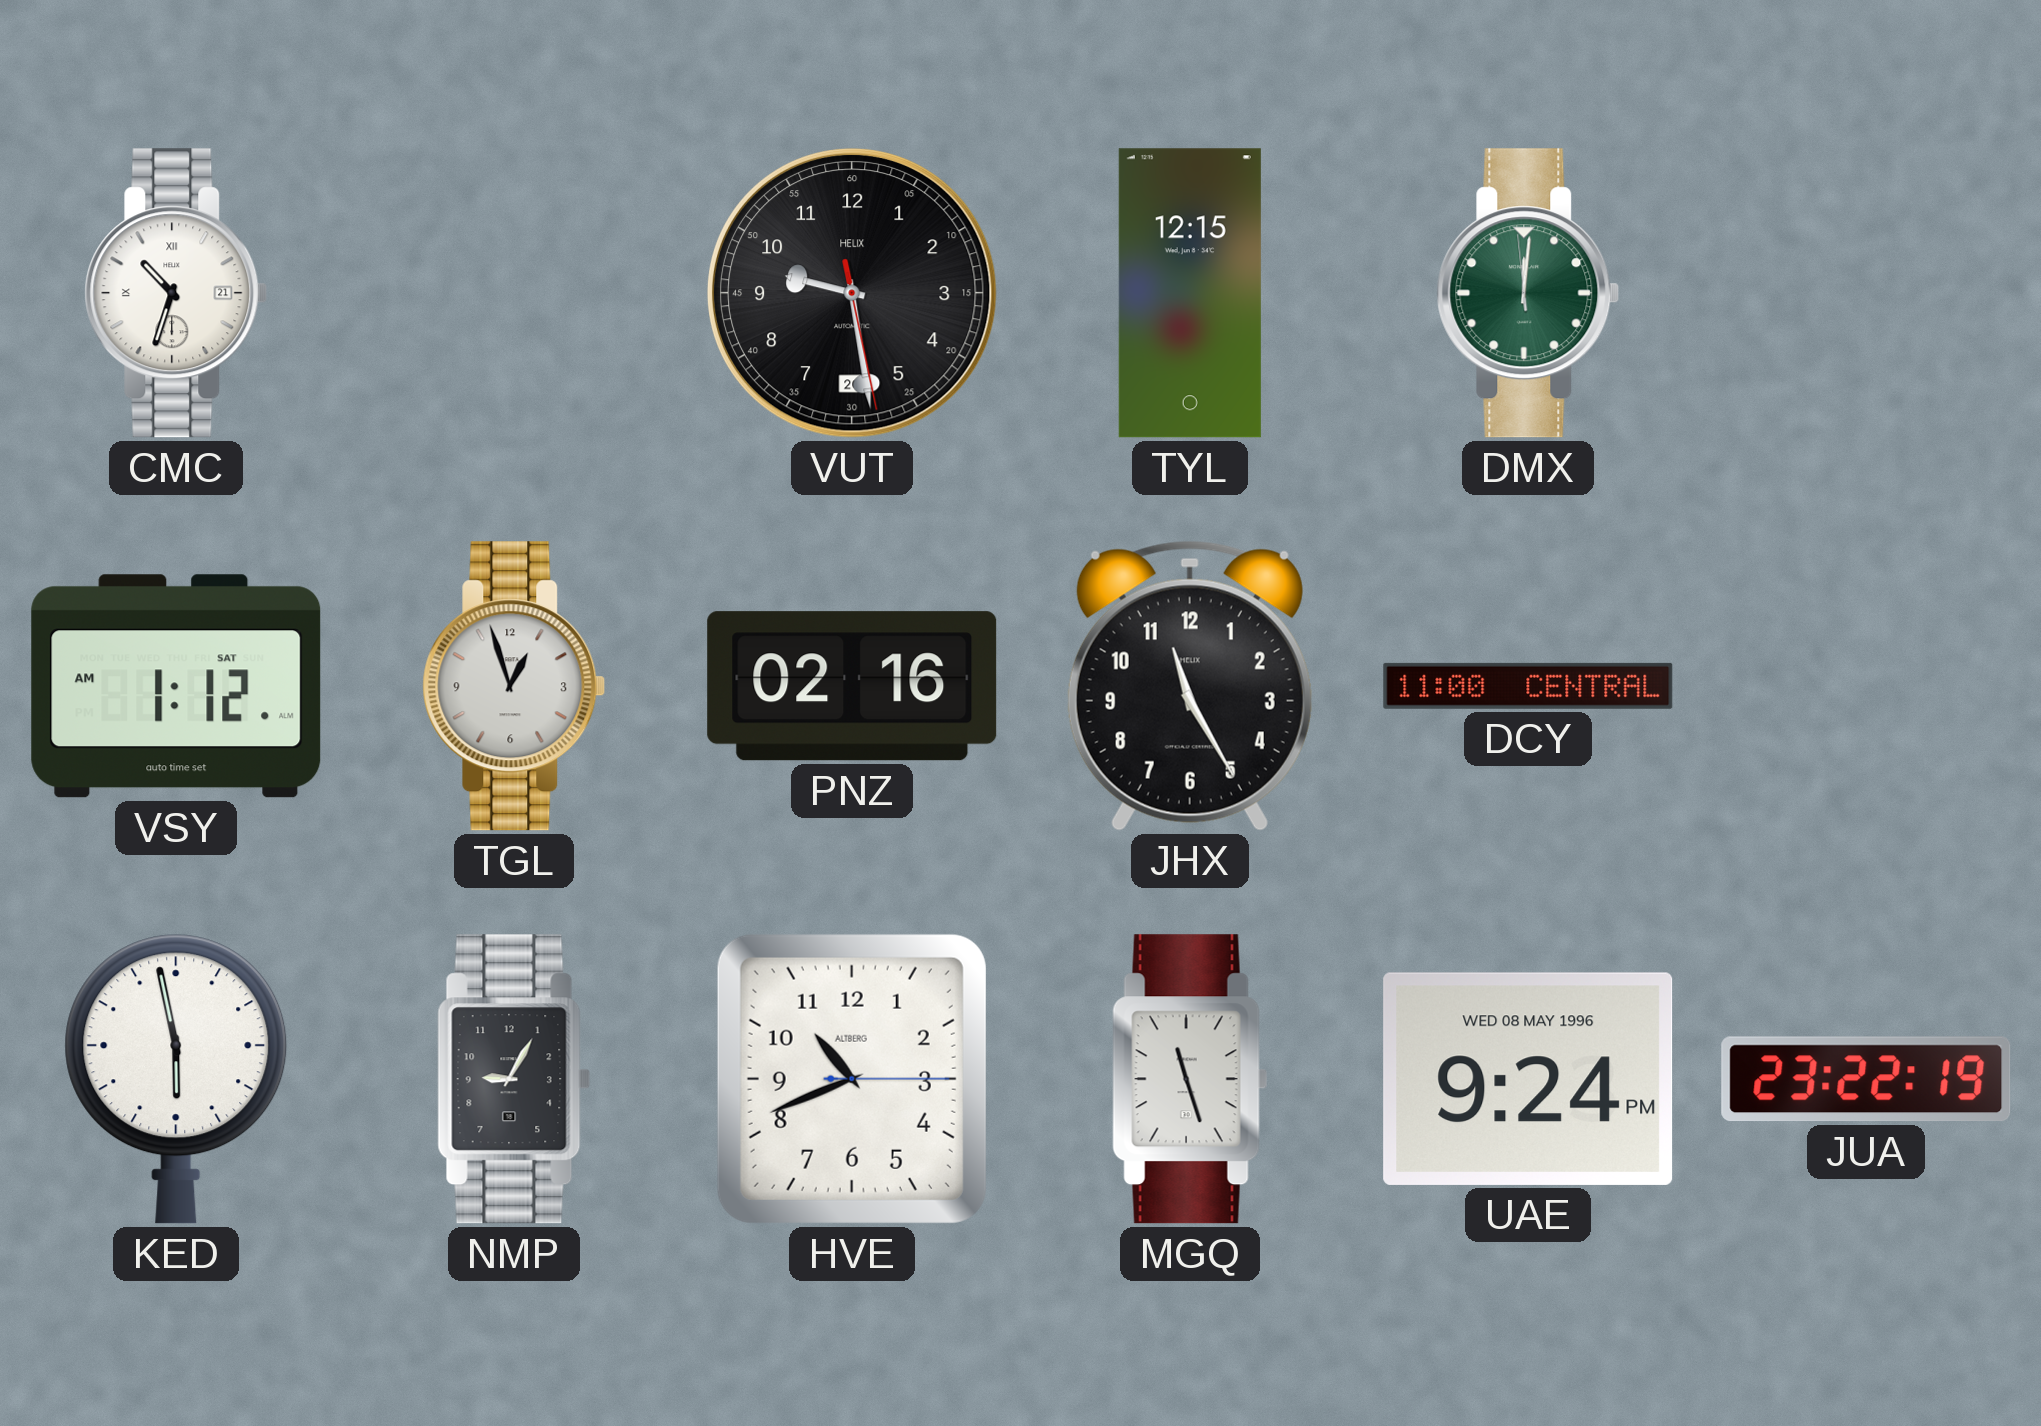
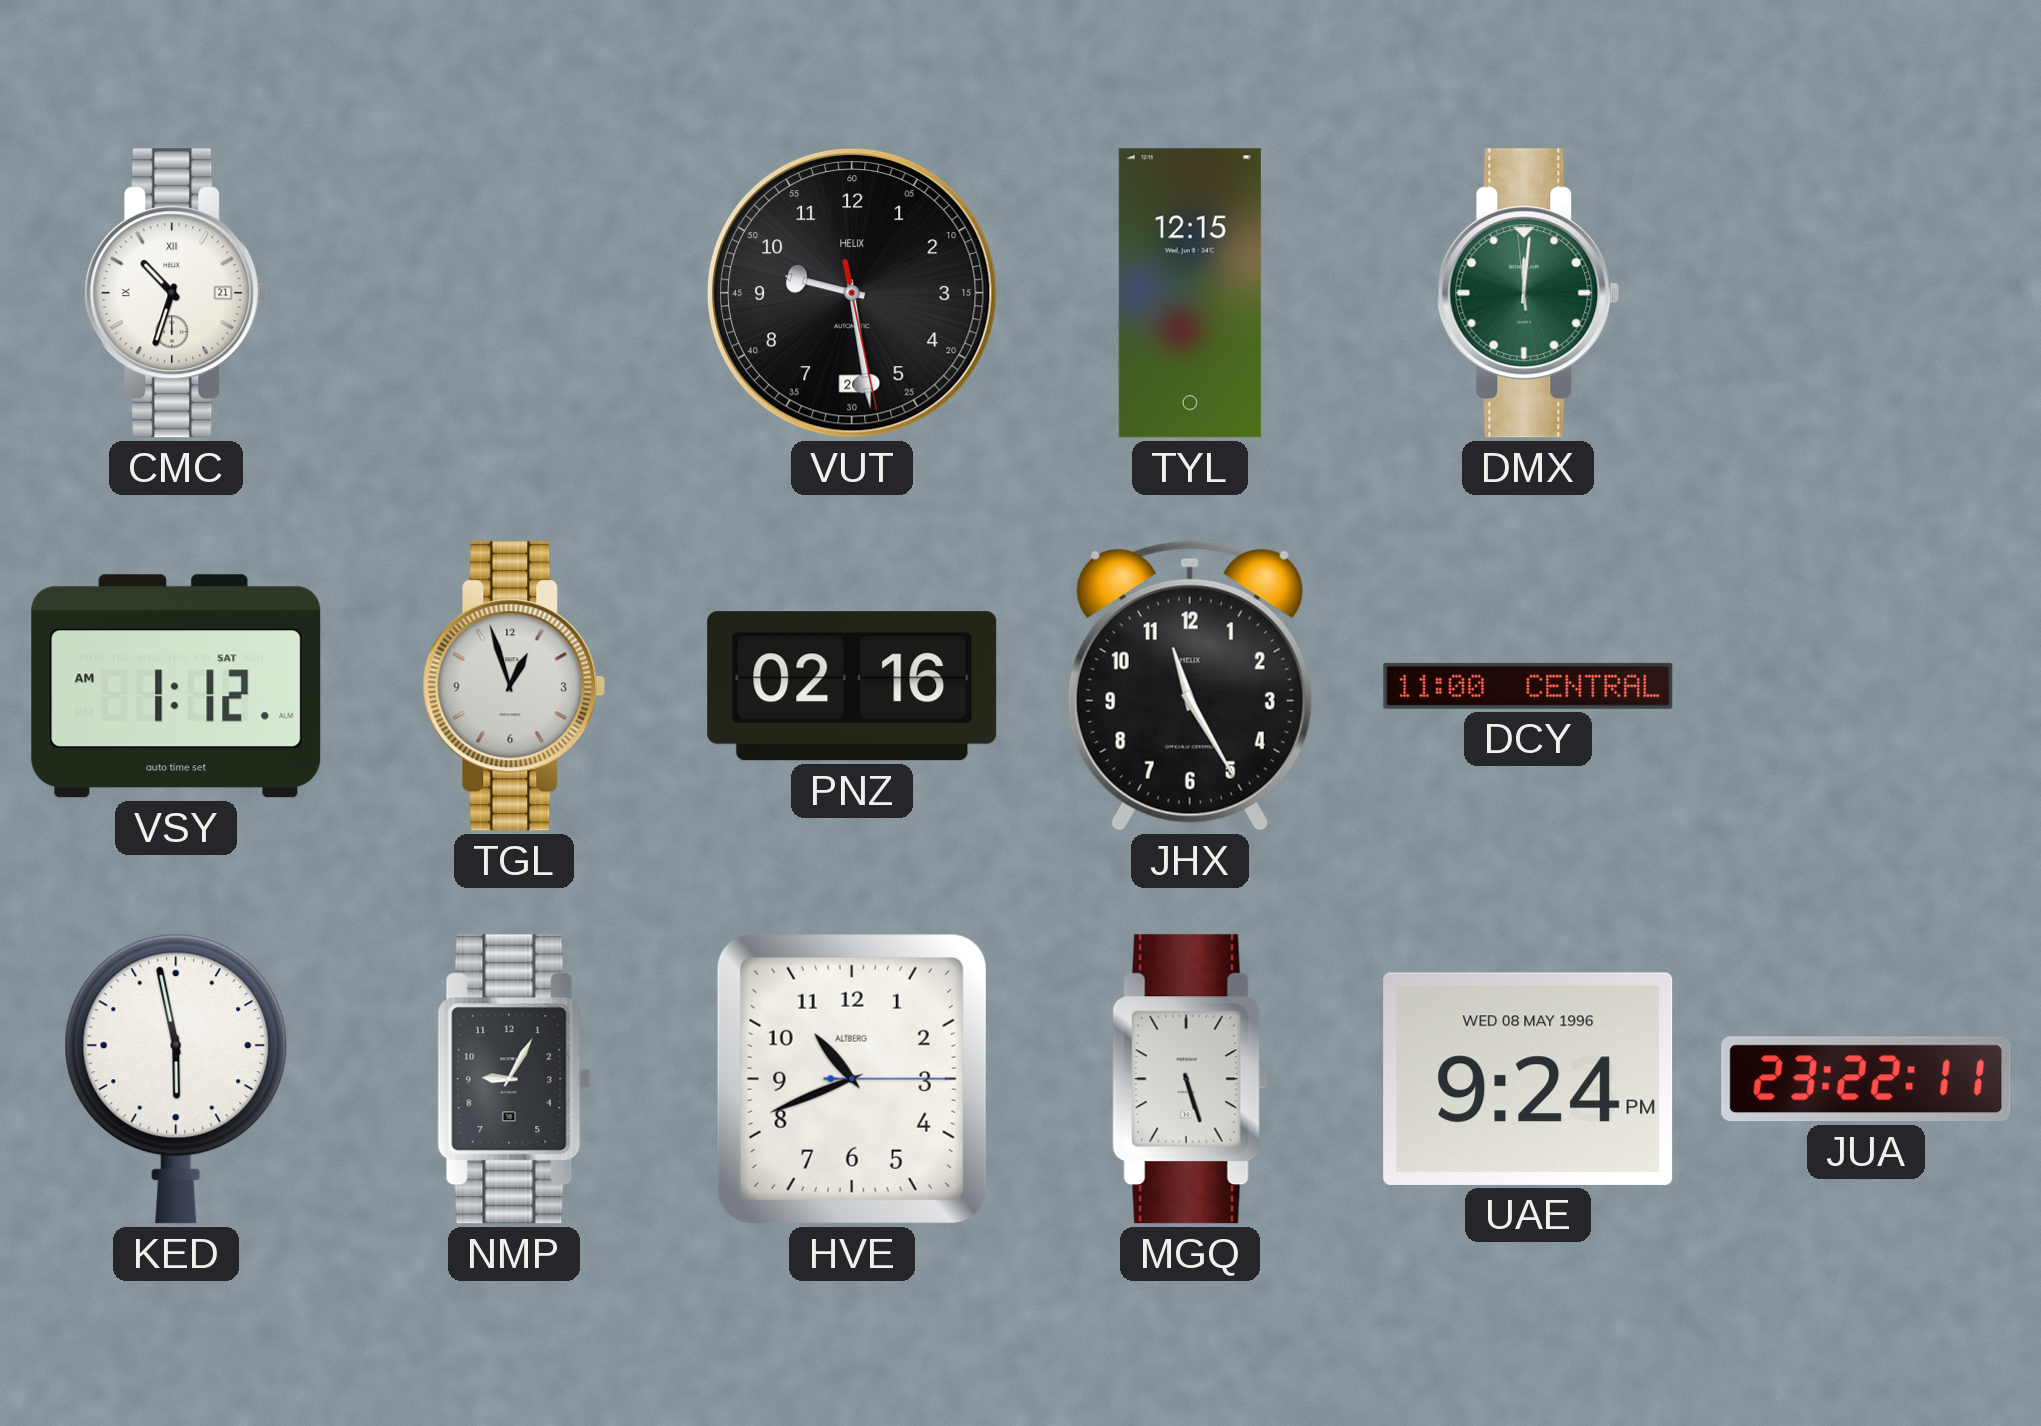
MGQ: 11:27 -> 5:27
JUA: 23:22:19 -> 23:22:11
